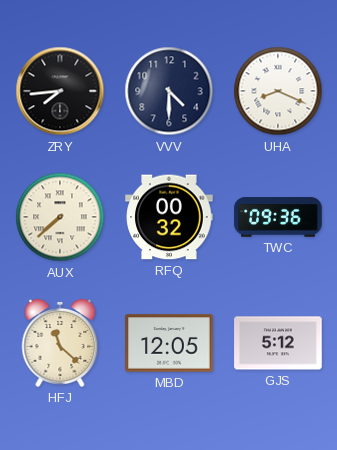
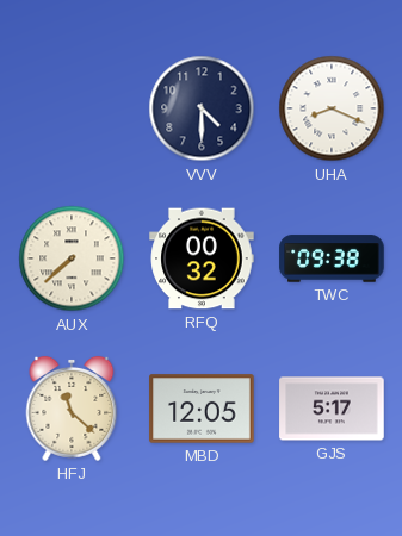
ZRY: 7:44 -> none
TWC: 09:36 -> 09:38
GJS: 5:12 -> 5:17
